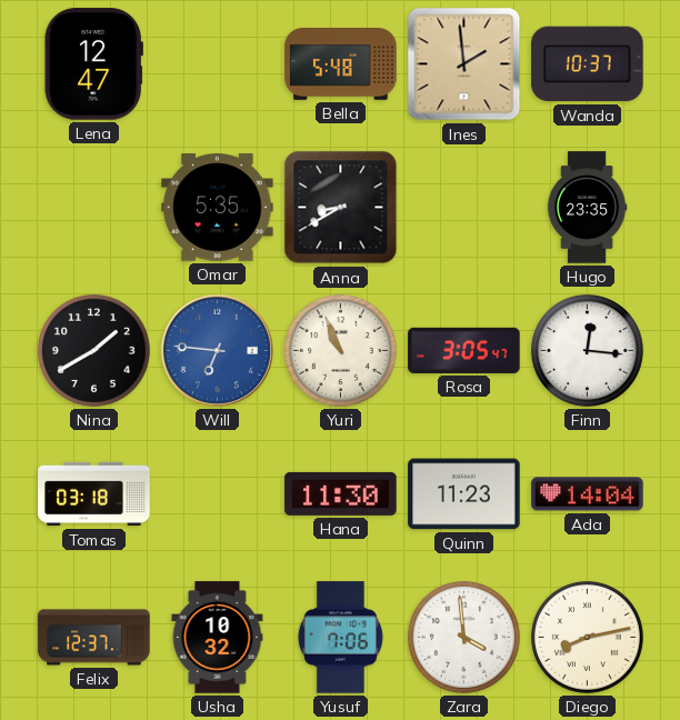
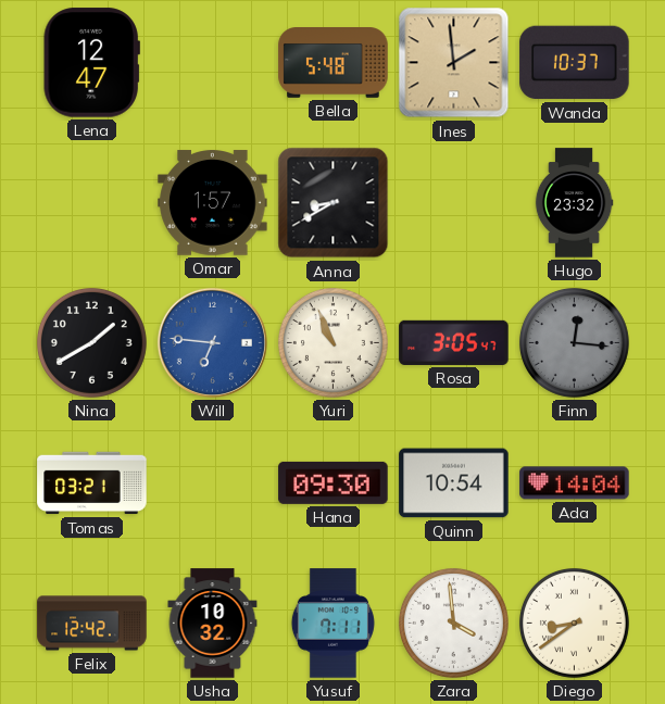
Omar: 5:35 -> 1:57
Hugo: 23:35 -> 23:32
Finn dial: white -> grey
Tomas: 03:18 -> 03:21
Hana: 11:30 -> 09:30
Quinn: 11:23 -> 10:54
Felix: 12:37 -> 12:42
Yusuf: 7:06 -> 7:11
Diego: 8:13 -> 8:39
